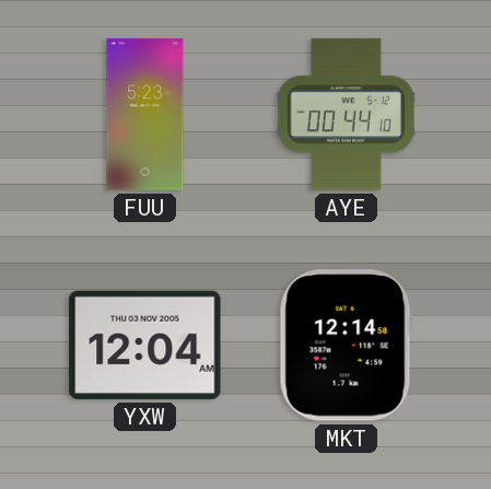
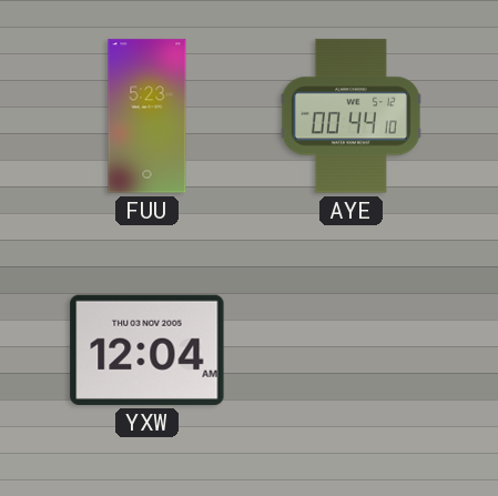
MKT: 12:14 -> none
